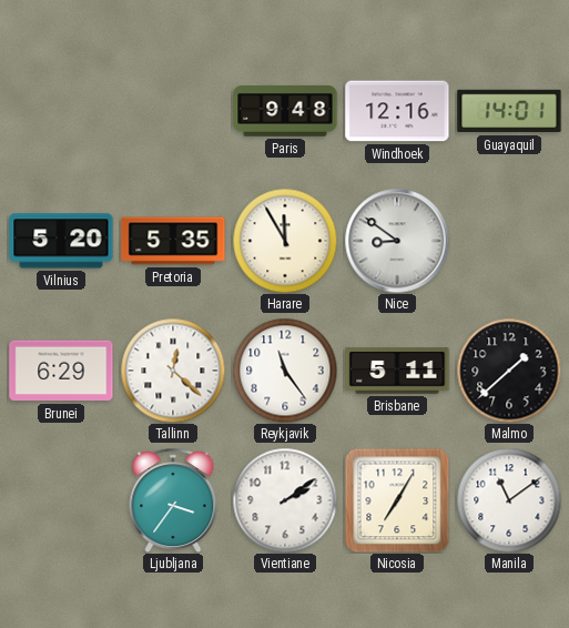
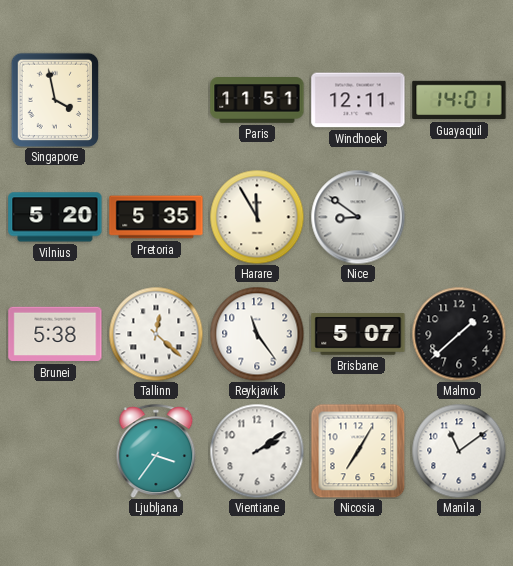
Singapore: none -> 3:58
Paris: 9:48 -> 11:51
Windhoek: 12:16 -> 12:11
Brunei: 6:29 -> 5:38
Brisbane: 5:11 -> 5:07
